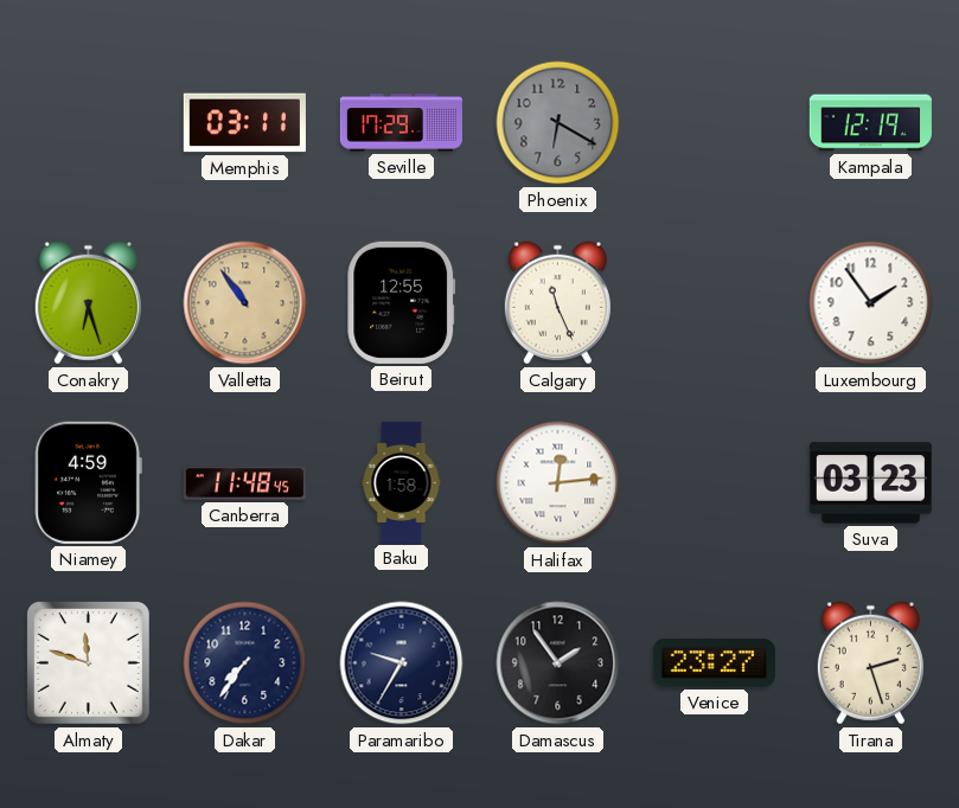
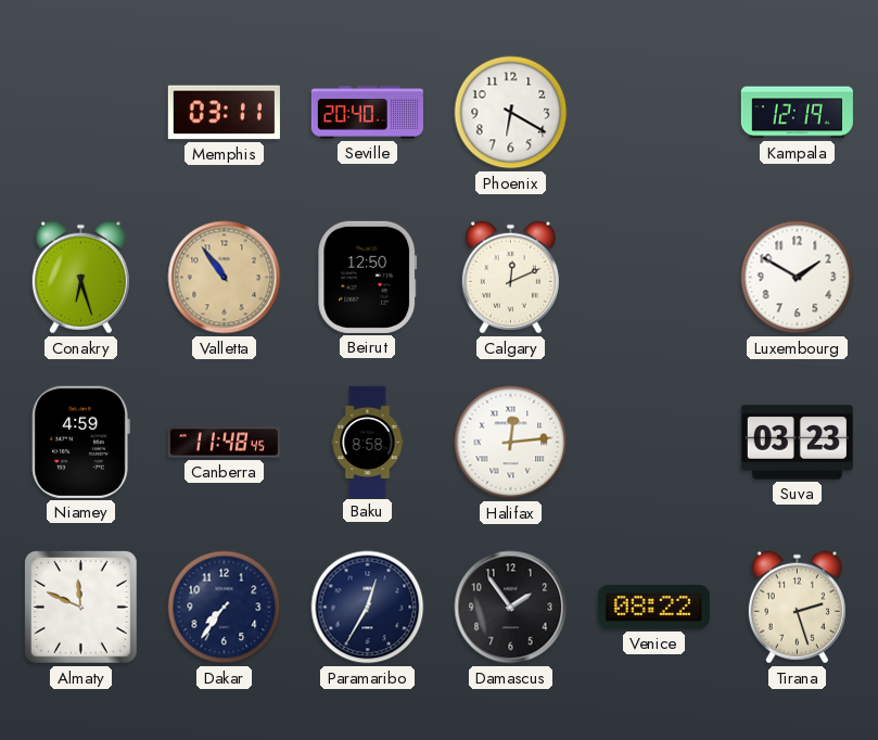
Seville: 17:29 -> 20:40
Phoenix dial: grey -> white
Beirut: 12:55 -> 12:50
Calgary: 11:26 -> 12:11
Luxembourg: 1:54 -> 1:50
Baku: 1:58 -> 8:58
Almaty: 11:48 -> 11:49
Paramaribo: 9:35 -> 12:35
Venice: 23:27 -> 08:22
